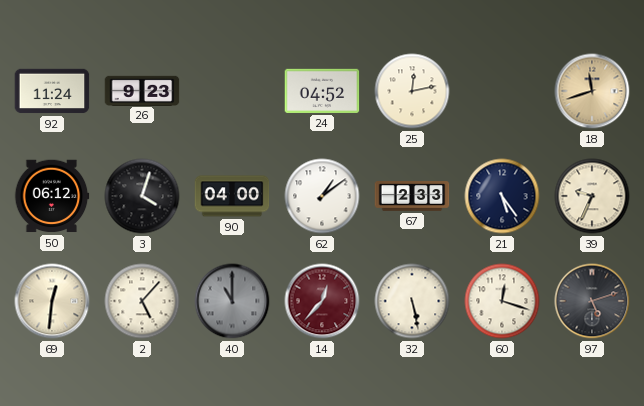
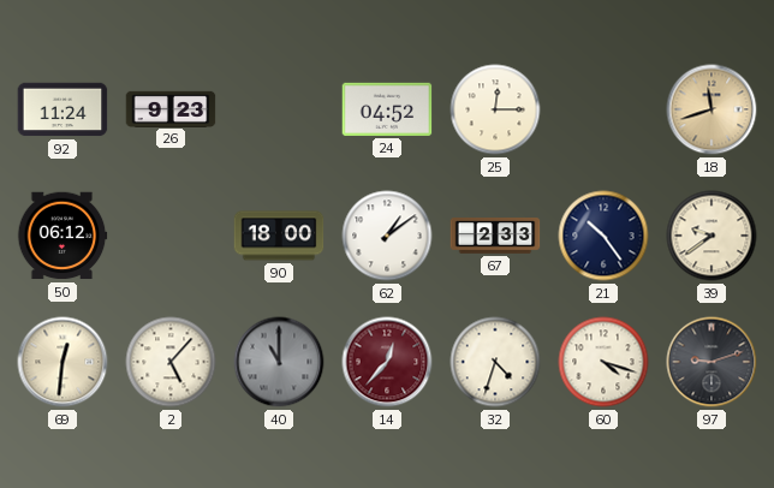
25: 12:13 -> 12:15
3: 4:03 -> none
90: 04:00 -> 18:00
21: 5:24 -> 10:24
39: 9:34 -> 9:39
32: 5:28 -> 4:33
60: 12:18 -> 4:18
97: 5:12 -> 9:12
